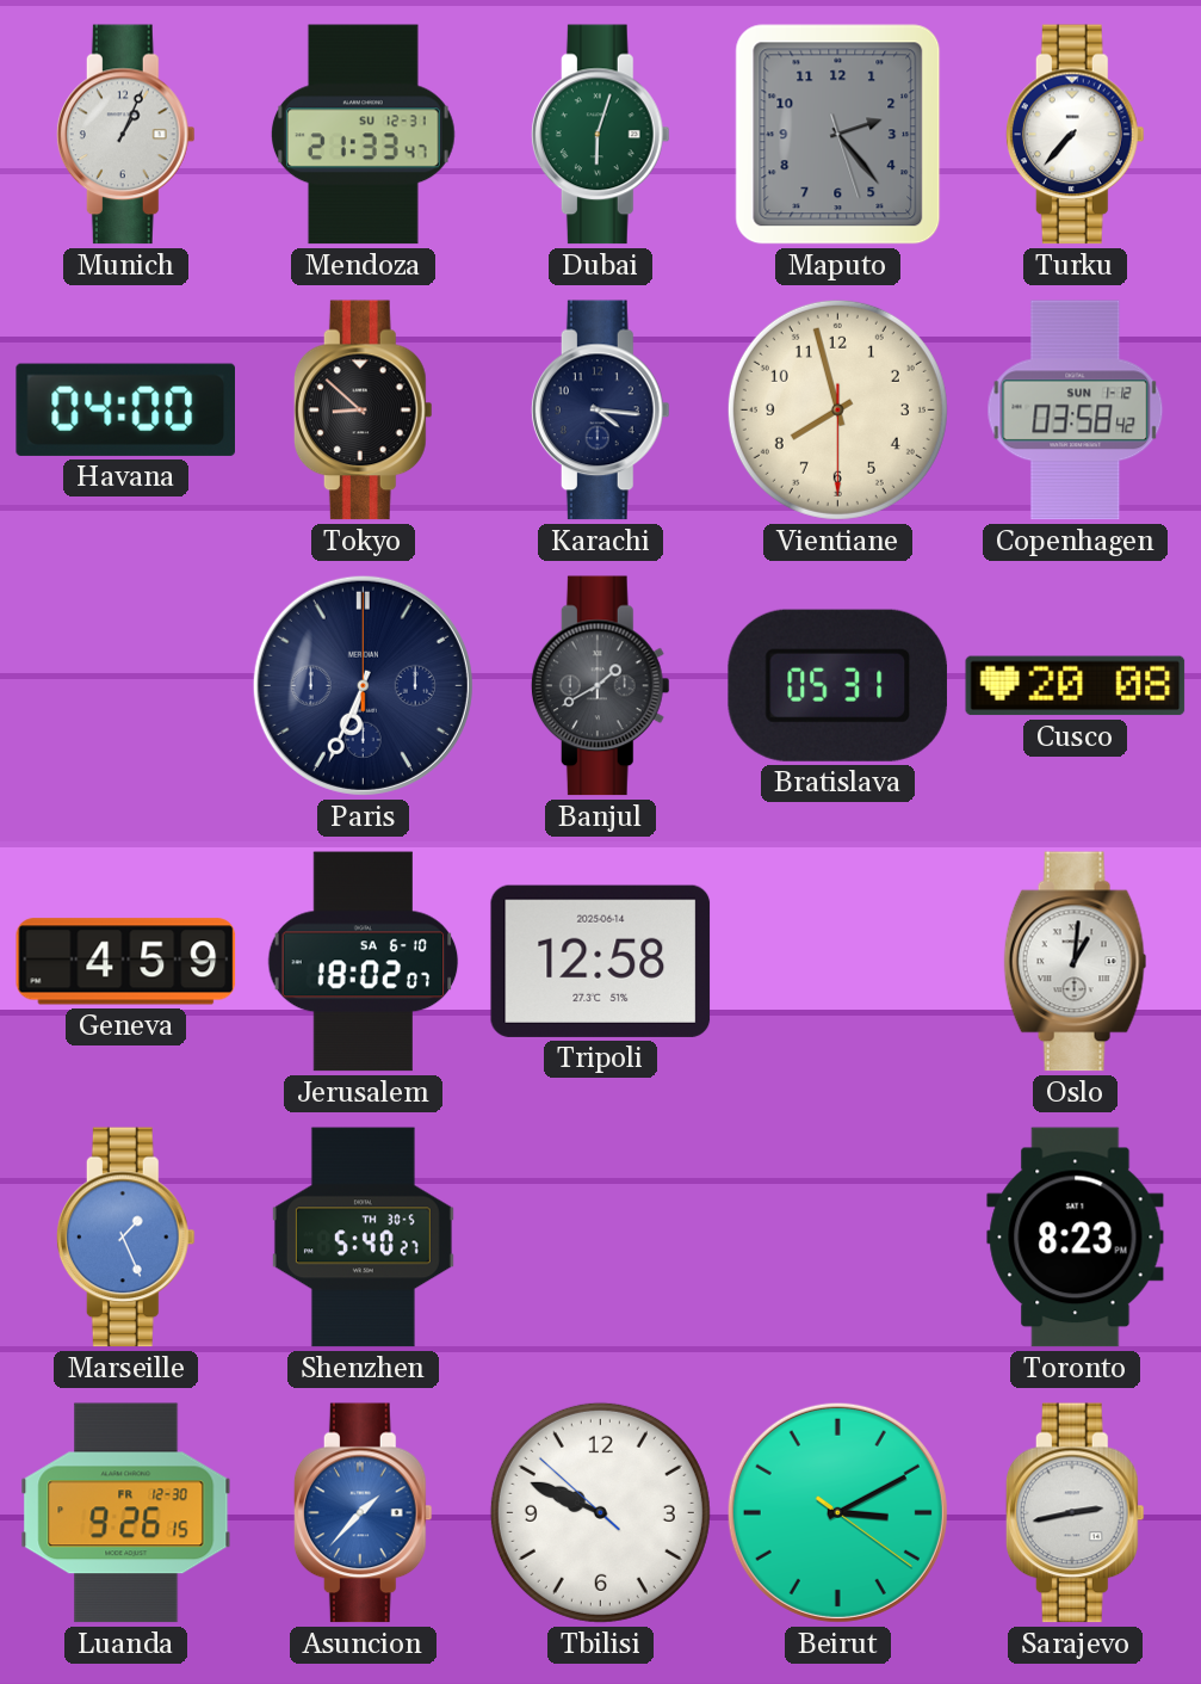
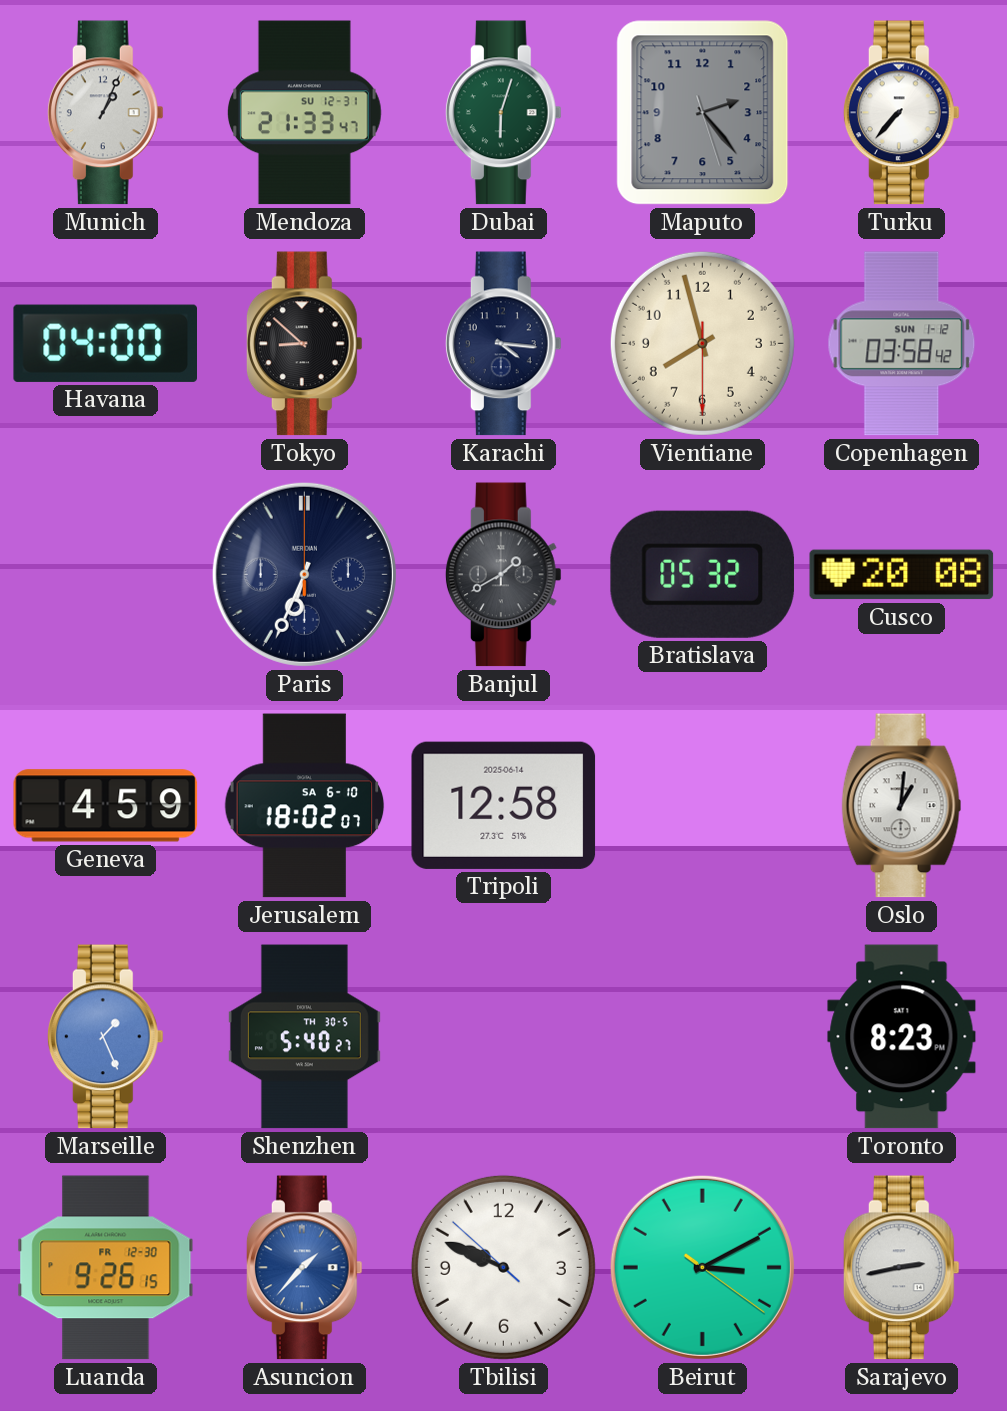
Bratislava: 05:31 -> 05:32
